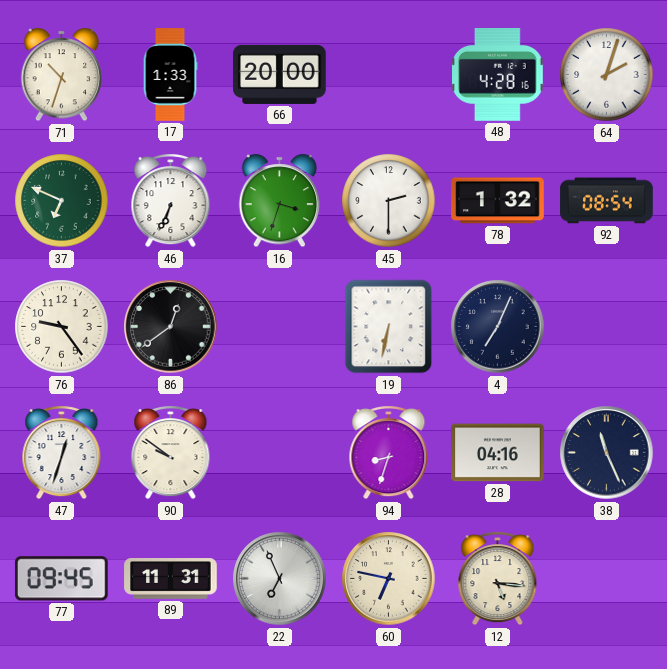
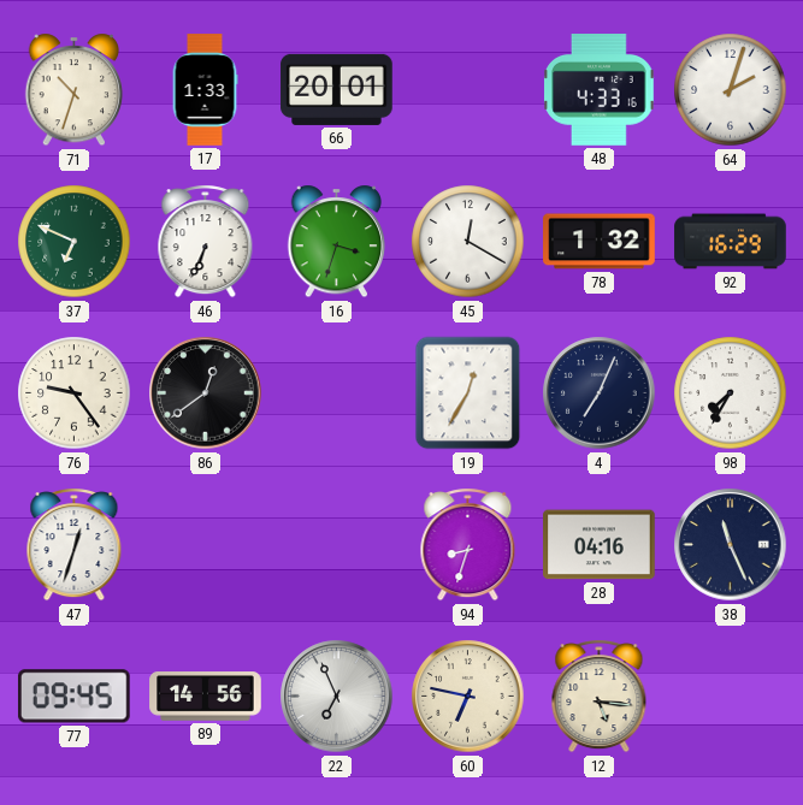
66: 20:00 -> 20:01
48: 4:28 -> 4:33
45: 2:30 -> 12:20
92: 08:54 -> 16:29
19: 6:32 -> 12:35
98: none -> 7:35
90: 9:51 -> none
89: 11:31 -> 14:56
